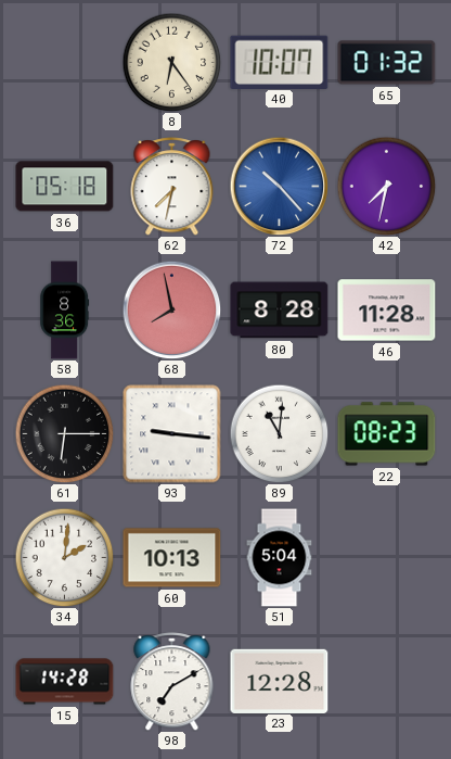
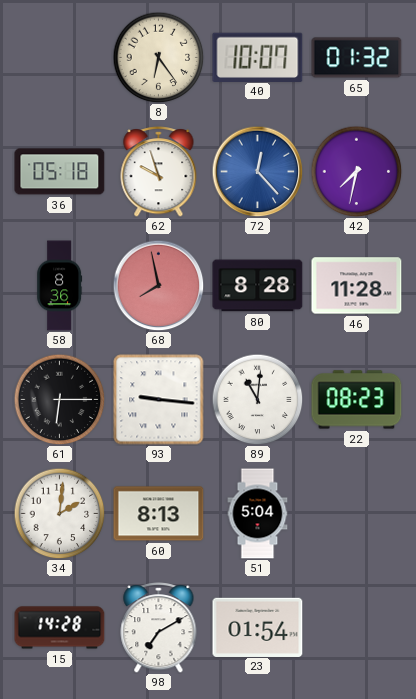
62: 7:32 -> 9:57
72: 10:23 -> 12:23
60: 10:13 -> 8:13
23: 12:28 -> 01:54
